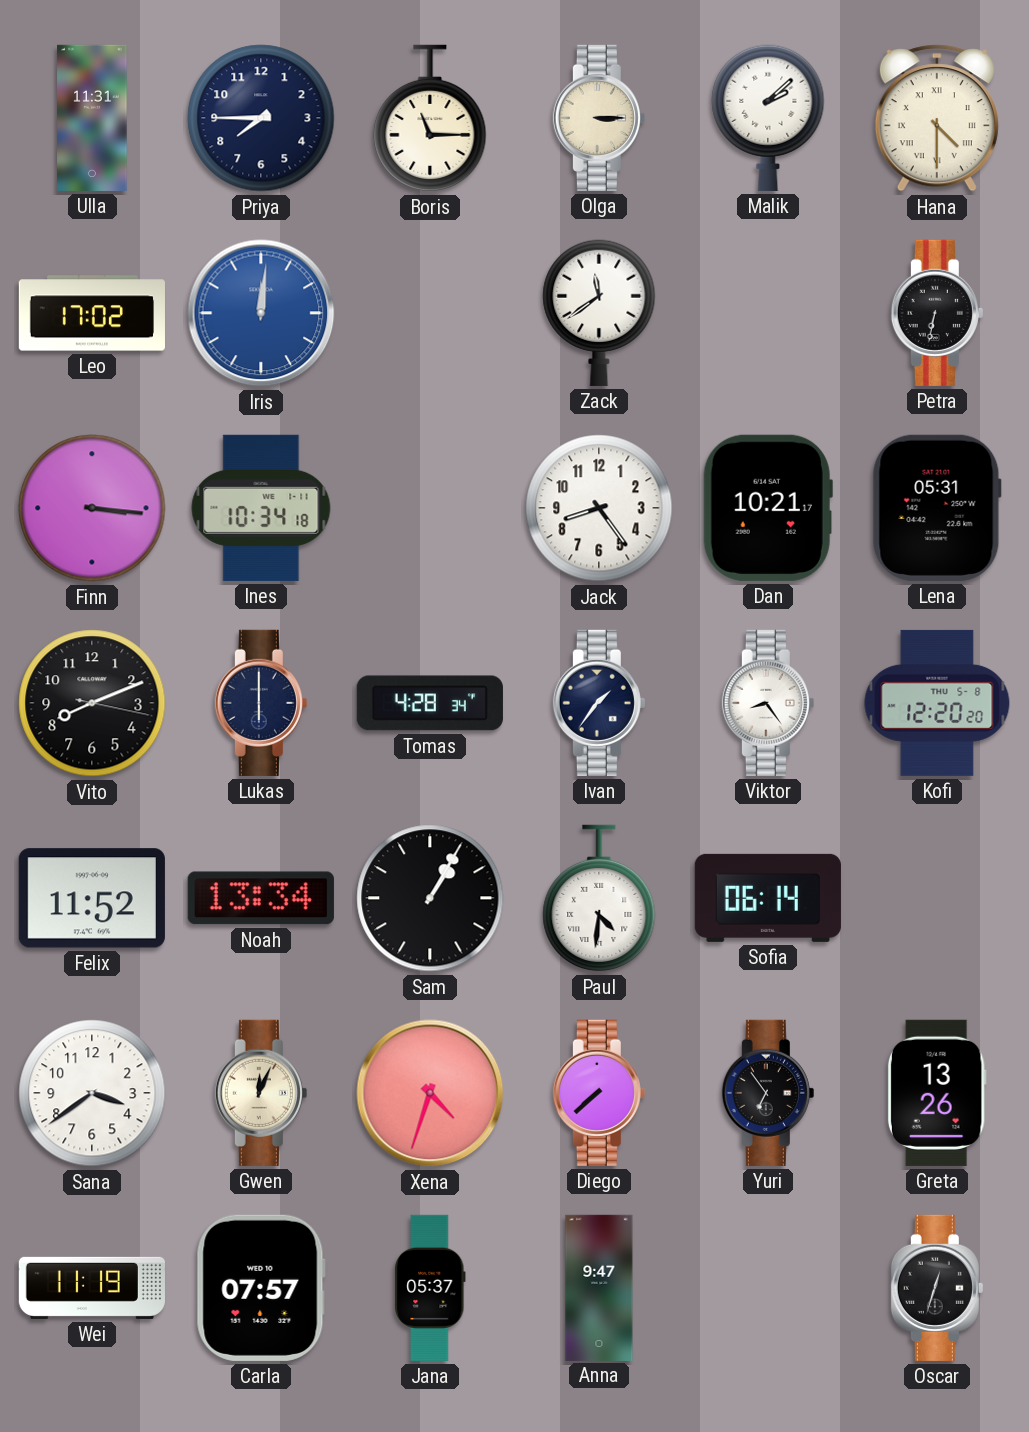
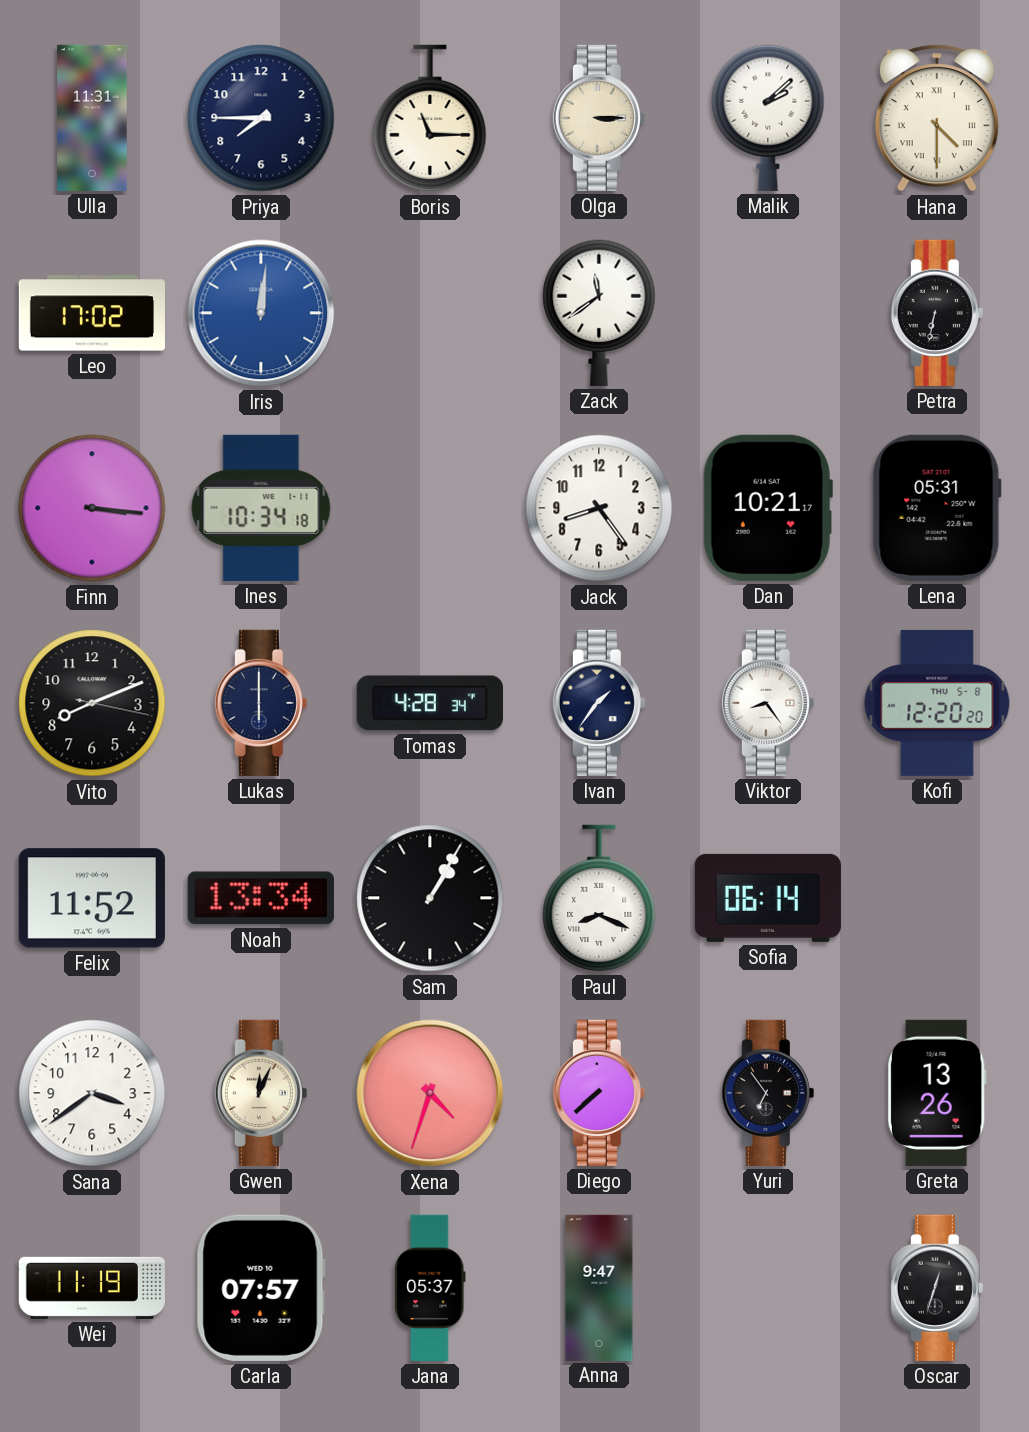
Paul: 4:31 -> 8:19
